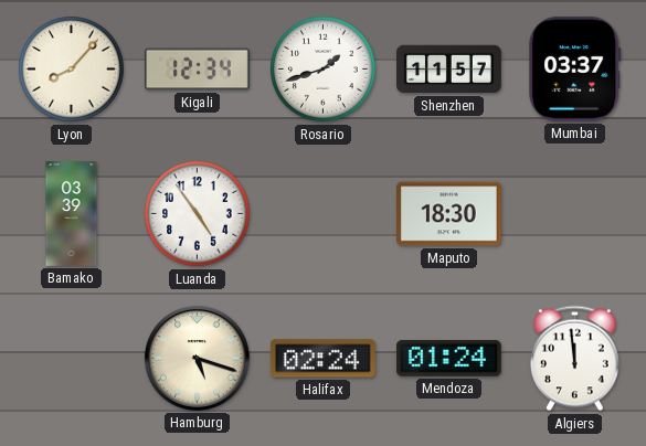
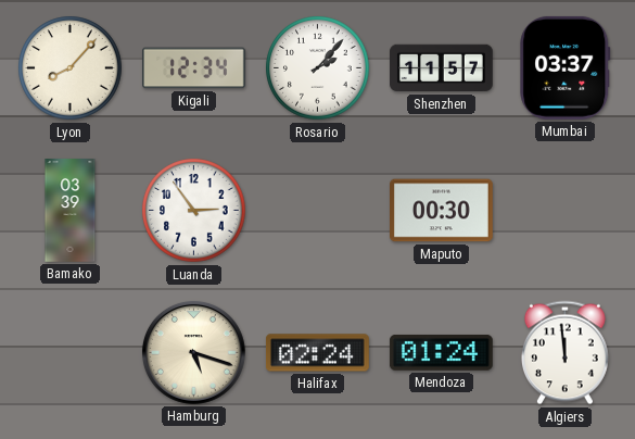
Rosario: 1:42 -> 2:07
Luanda: 4:54 -> 2:54
Maputo: 18:30 -> 00:30
